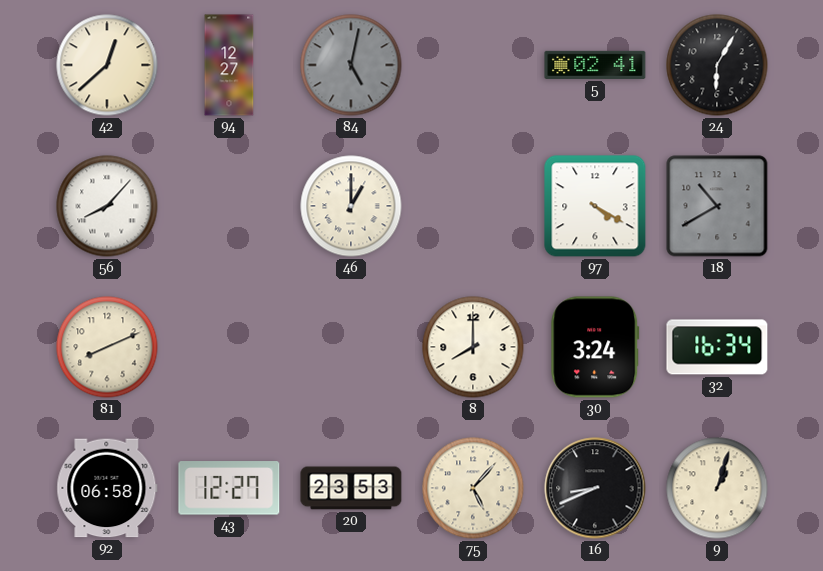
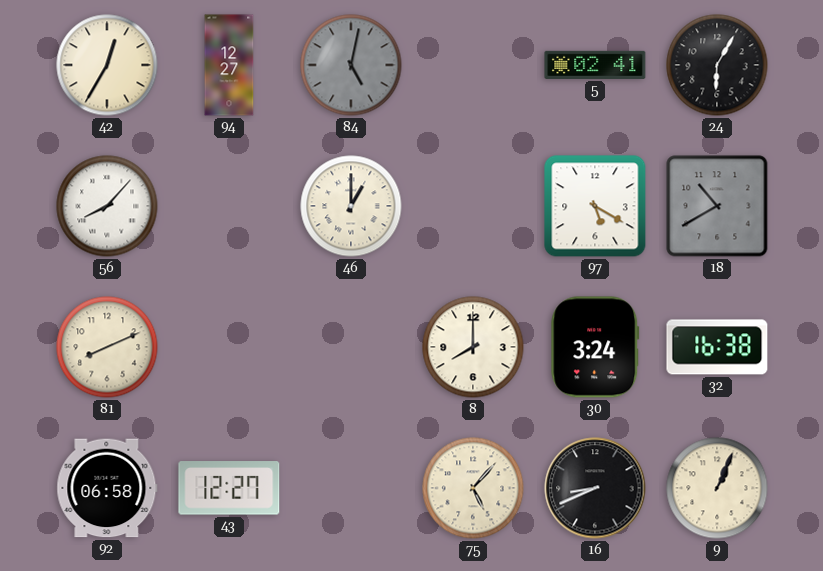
42: 12:38 -> 12:35
97: 4:20 -> 5:20
32: 16:34 -> 16:38
20: 23:53 -> none
9: 1:03 -> 1:04
